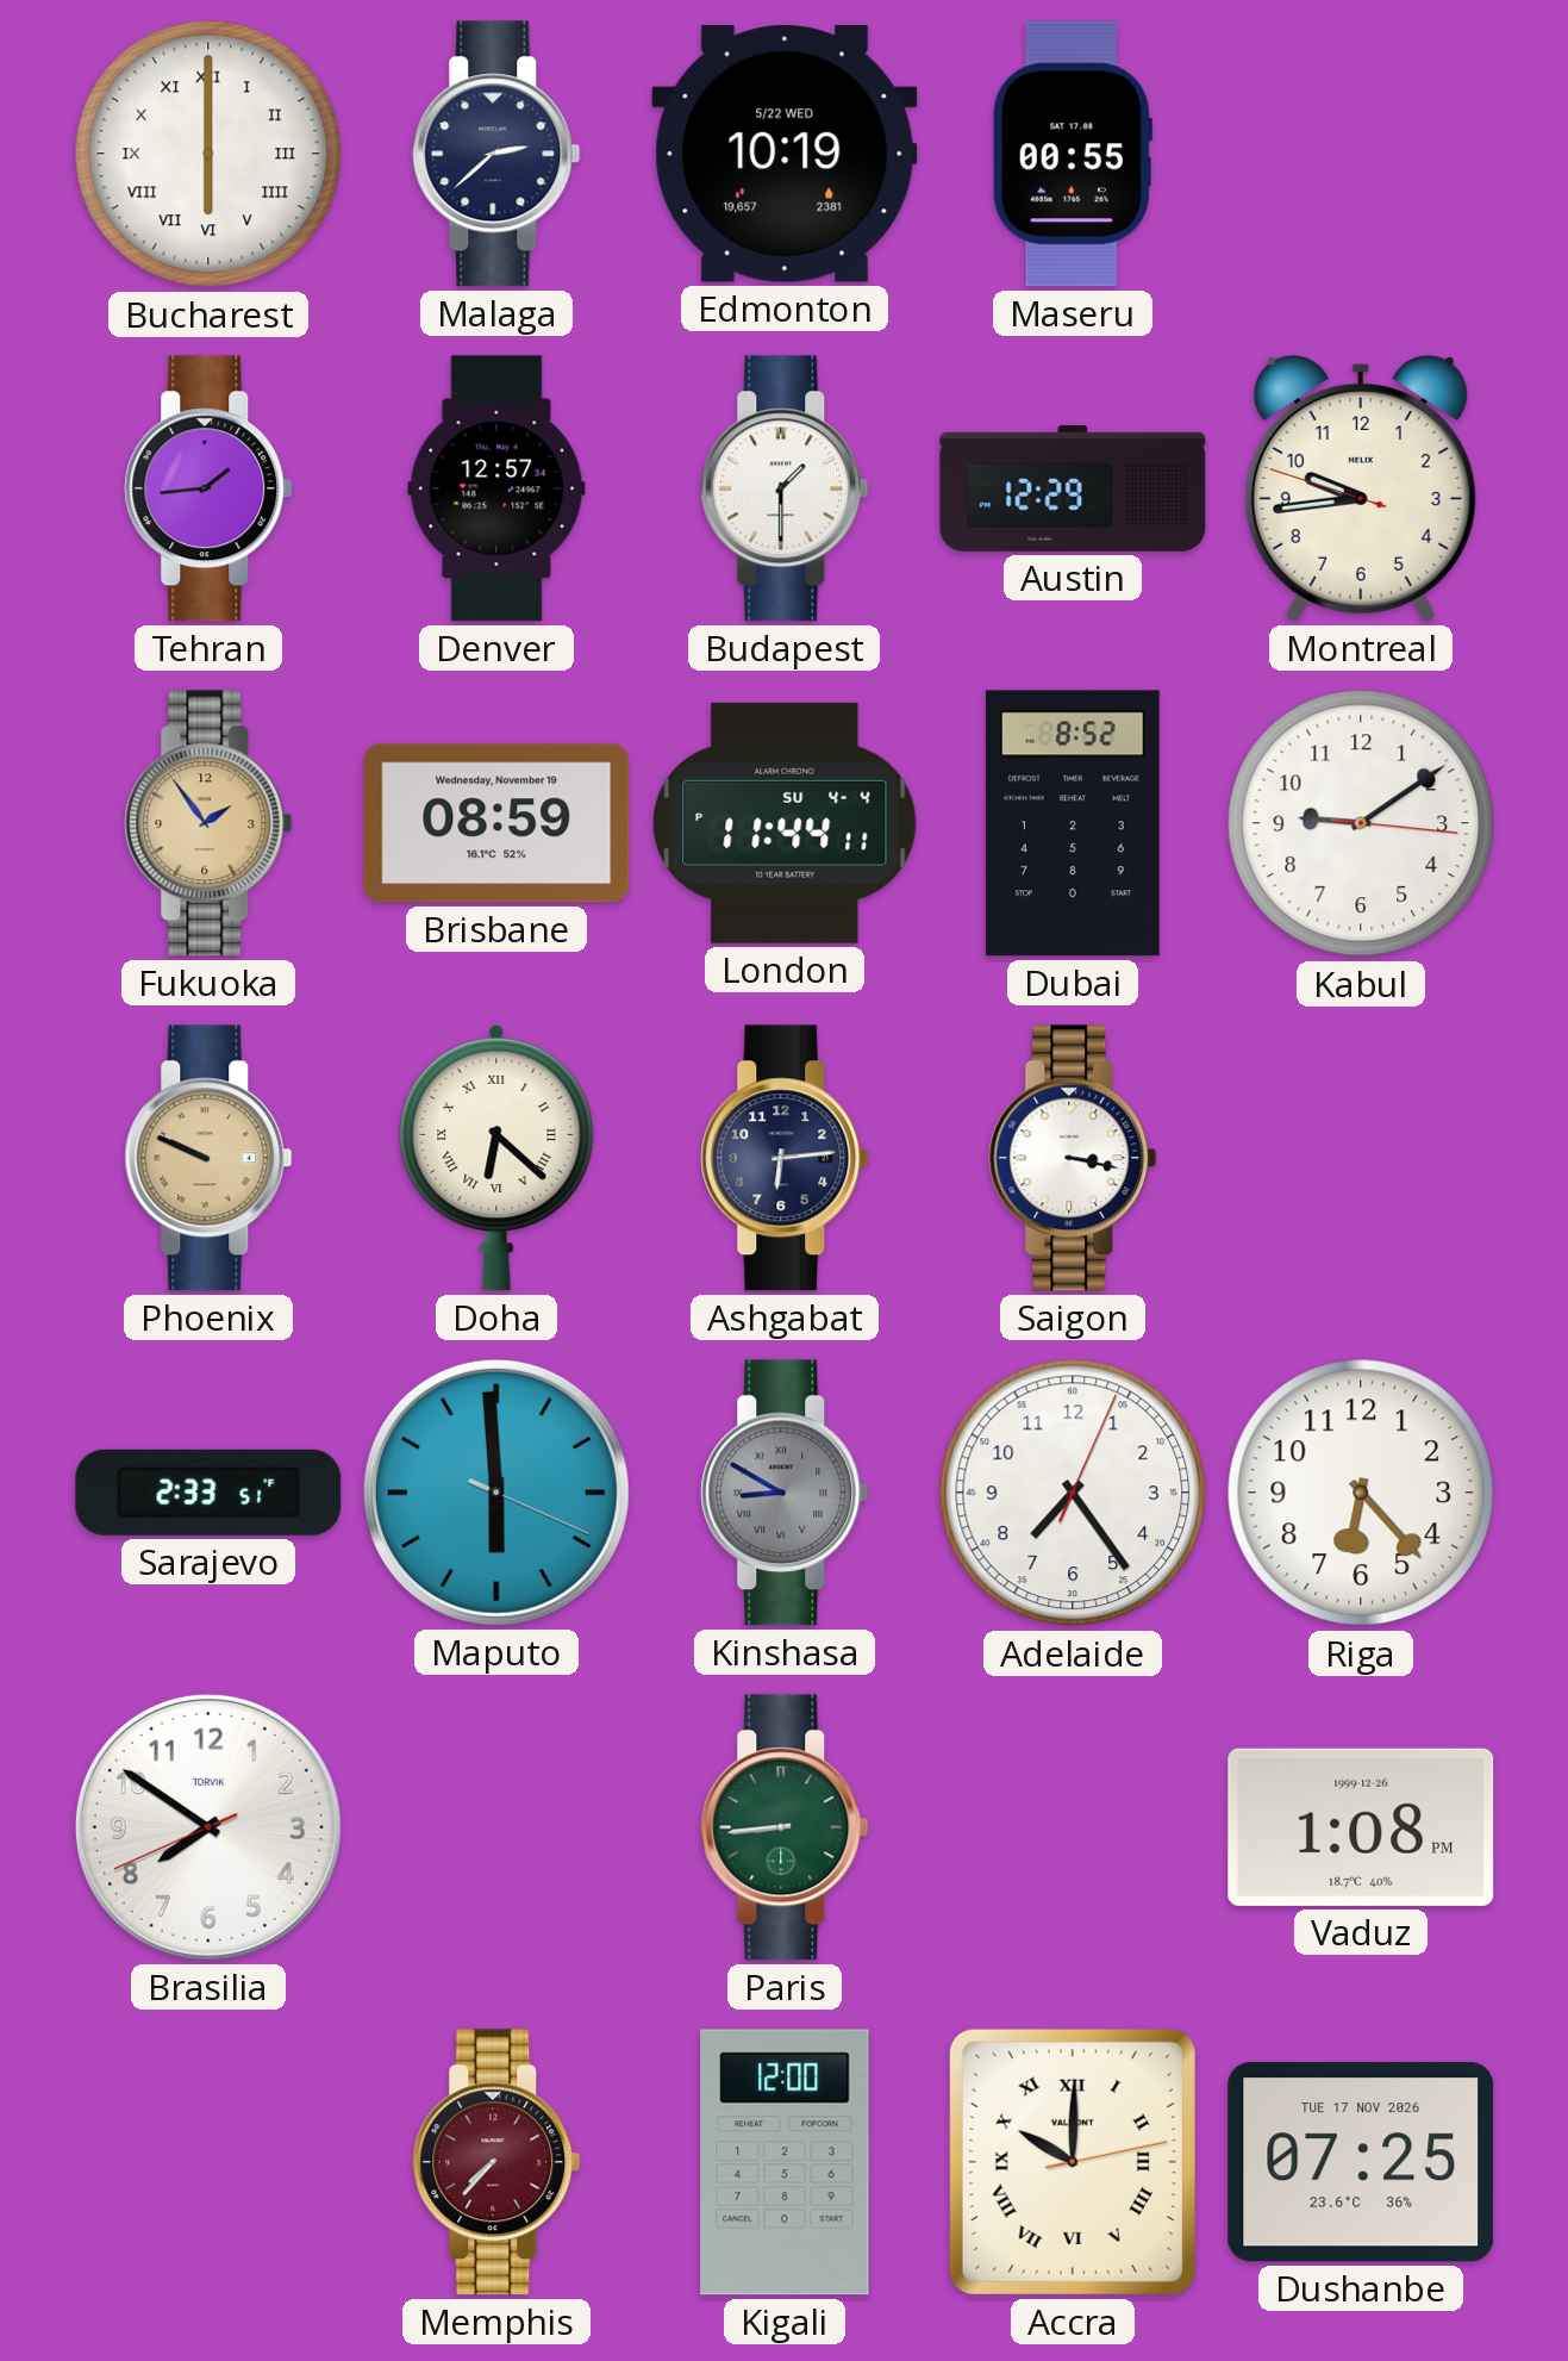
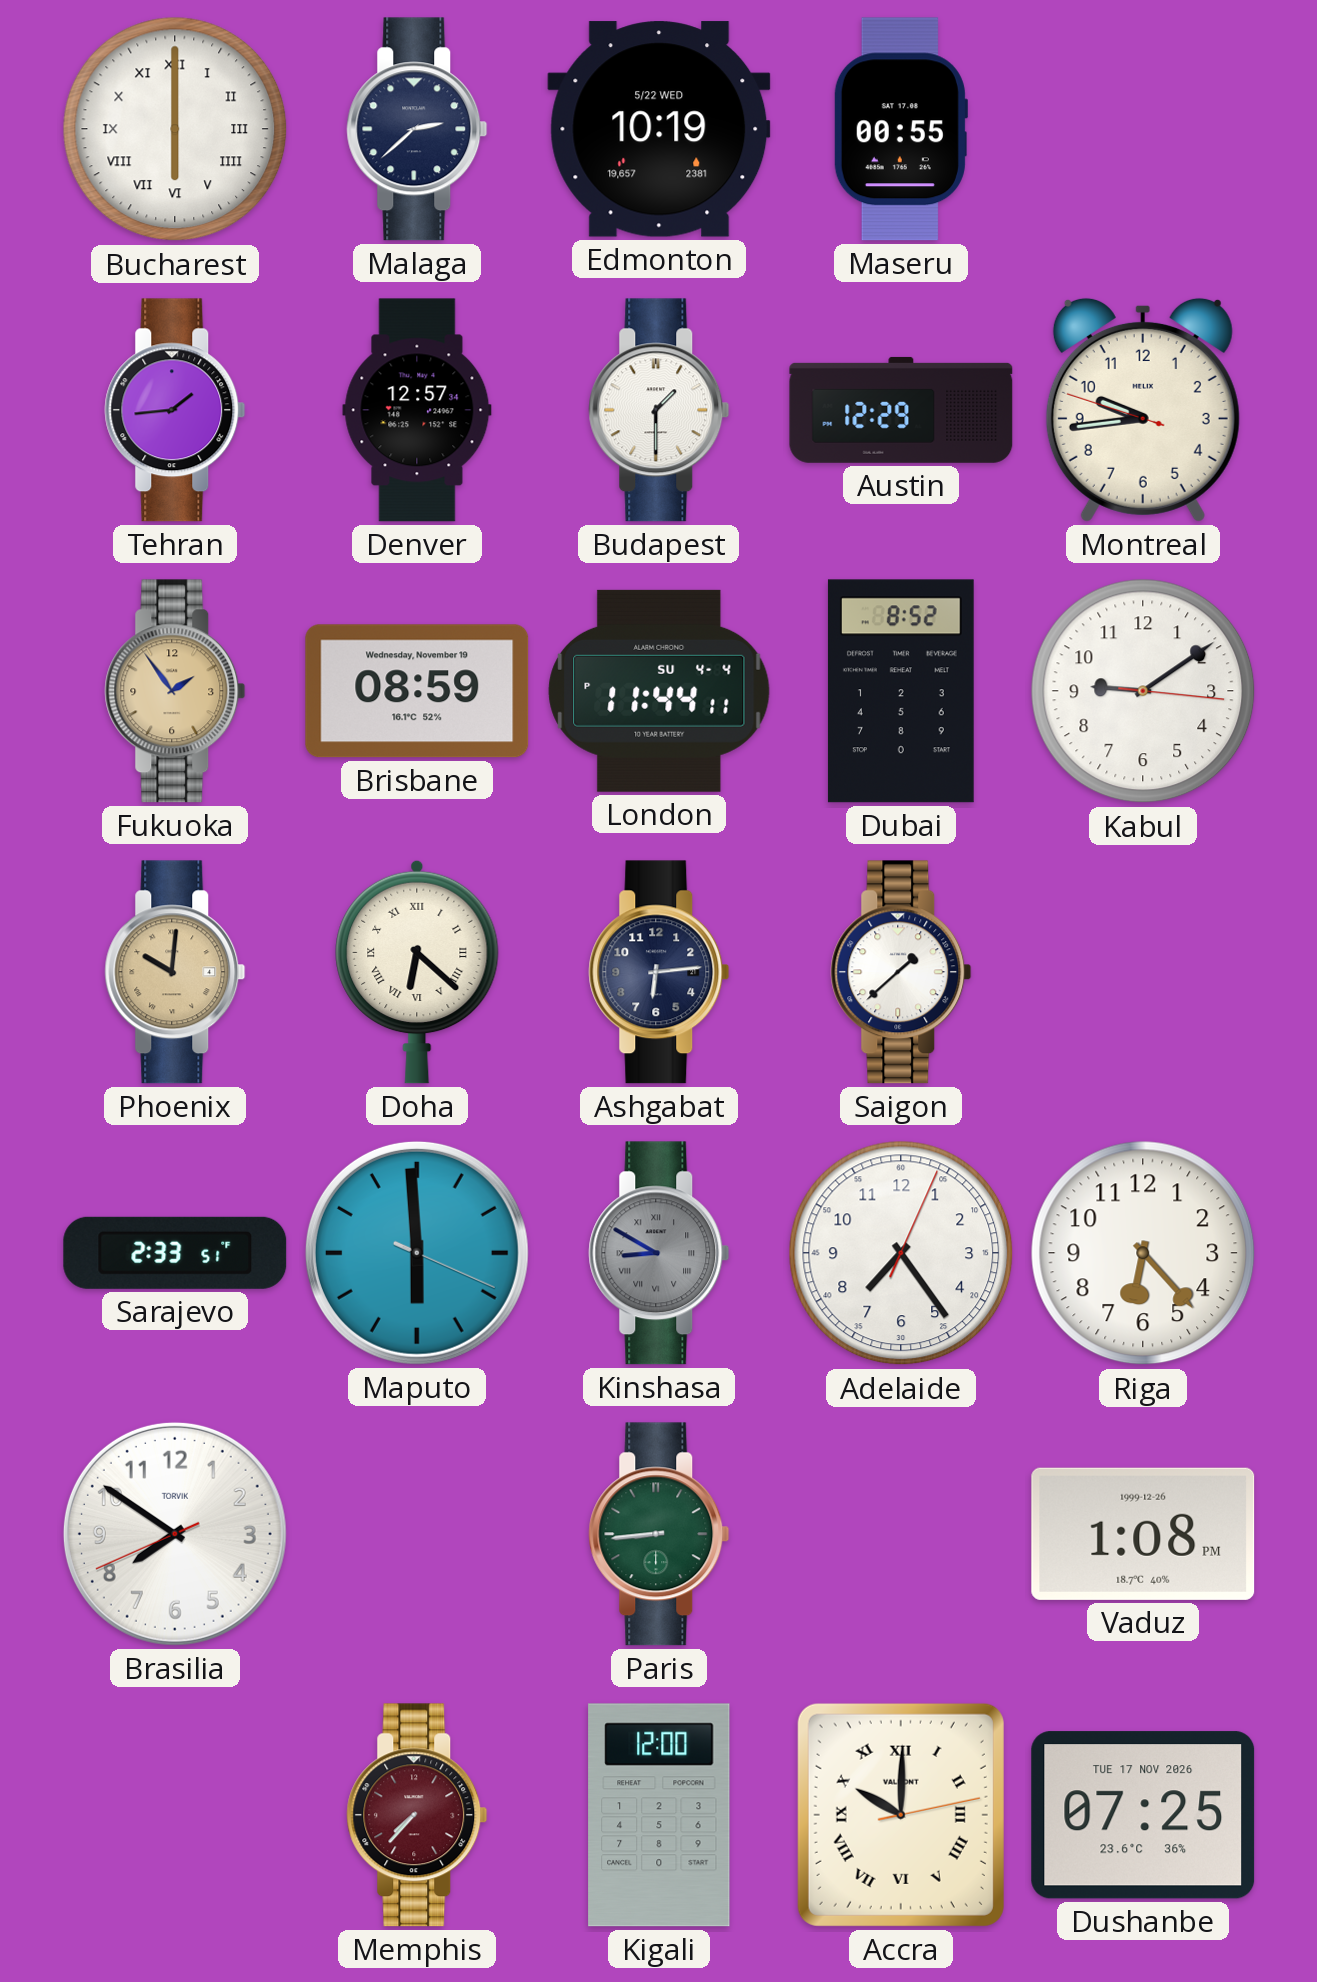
Phoenix: 9:49 -> 10:01
Saigon: 3:17 -> 1:38
